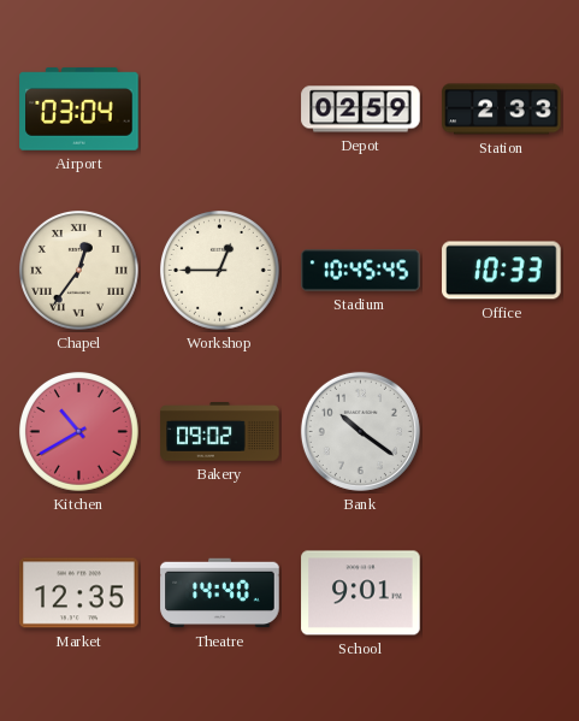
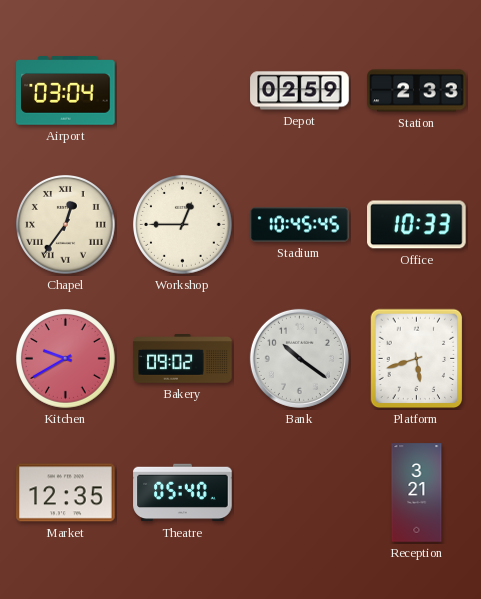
Kitchen: 10:40 -> 9:40
Platform: none -> 5:42
Theatre: 14:40 -> 05:40
School: 9:01 -> none
Reception: none -> 3:21
